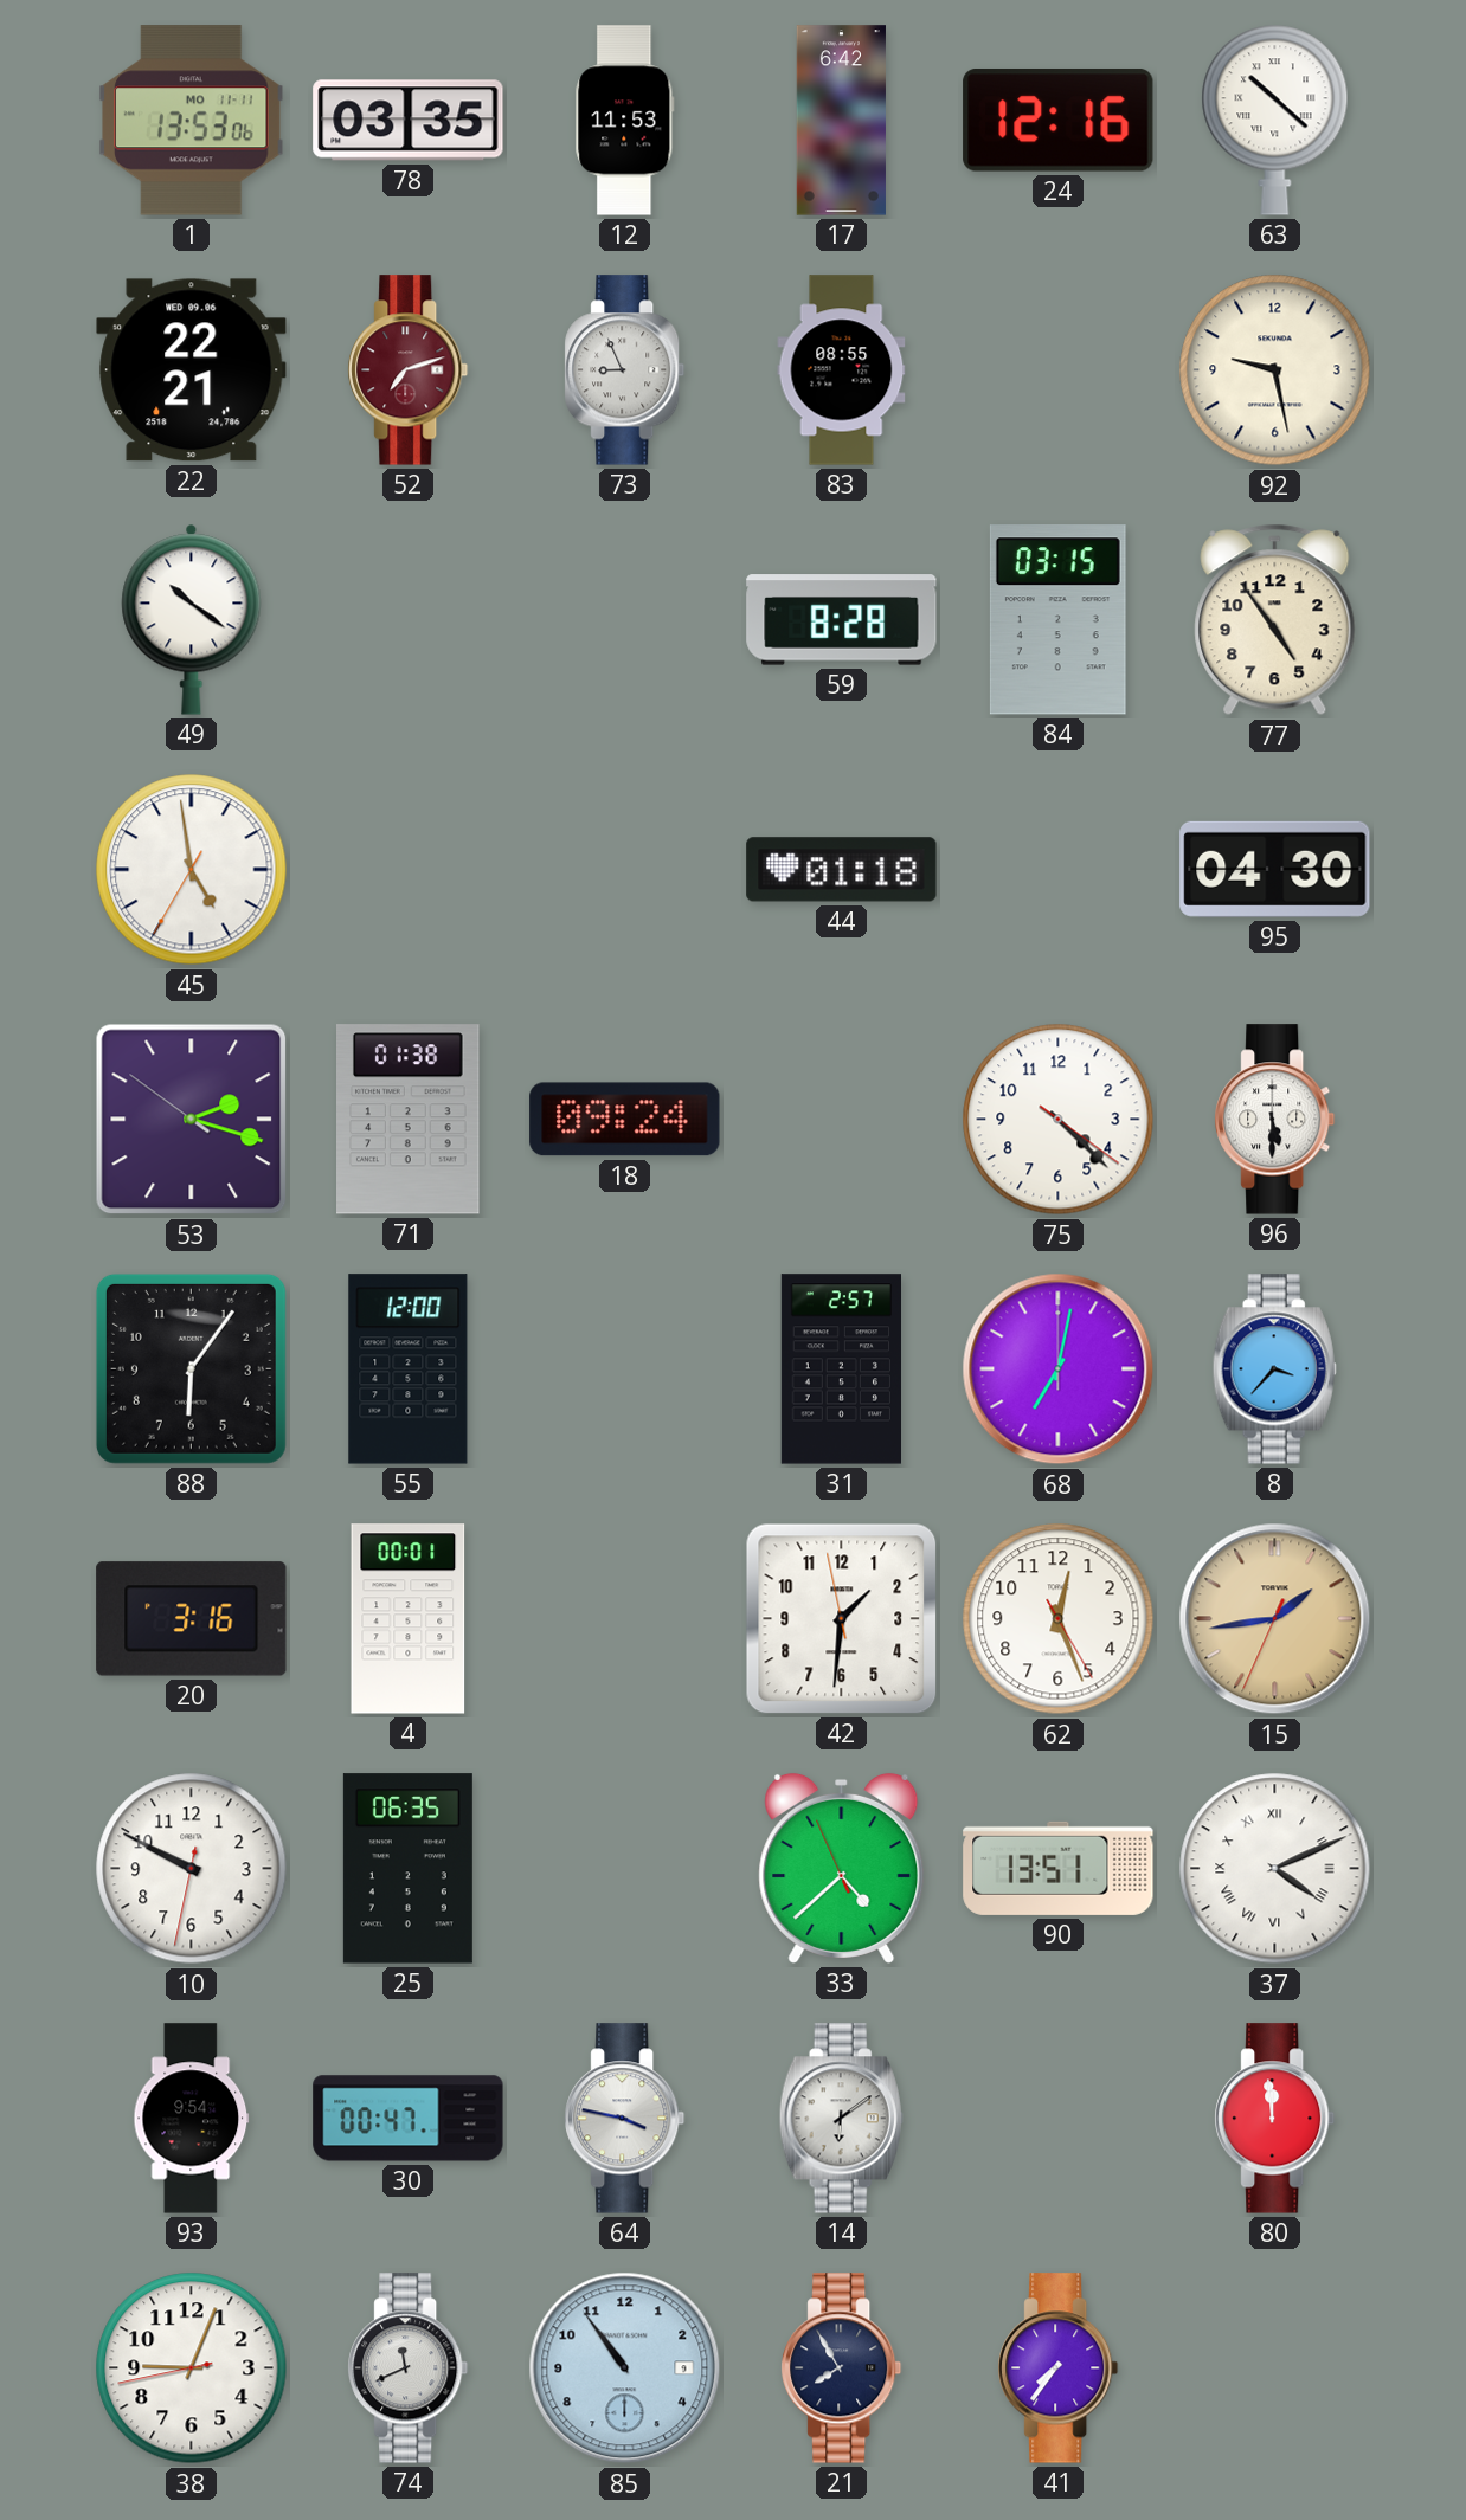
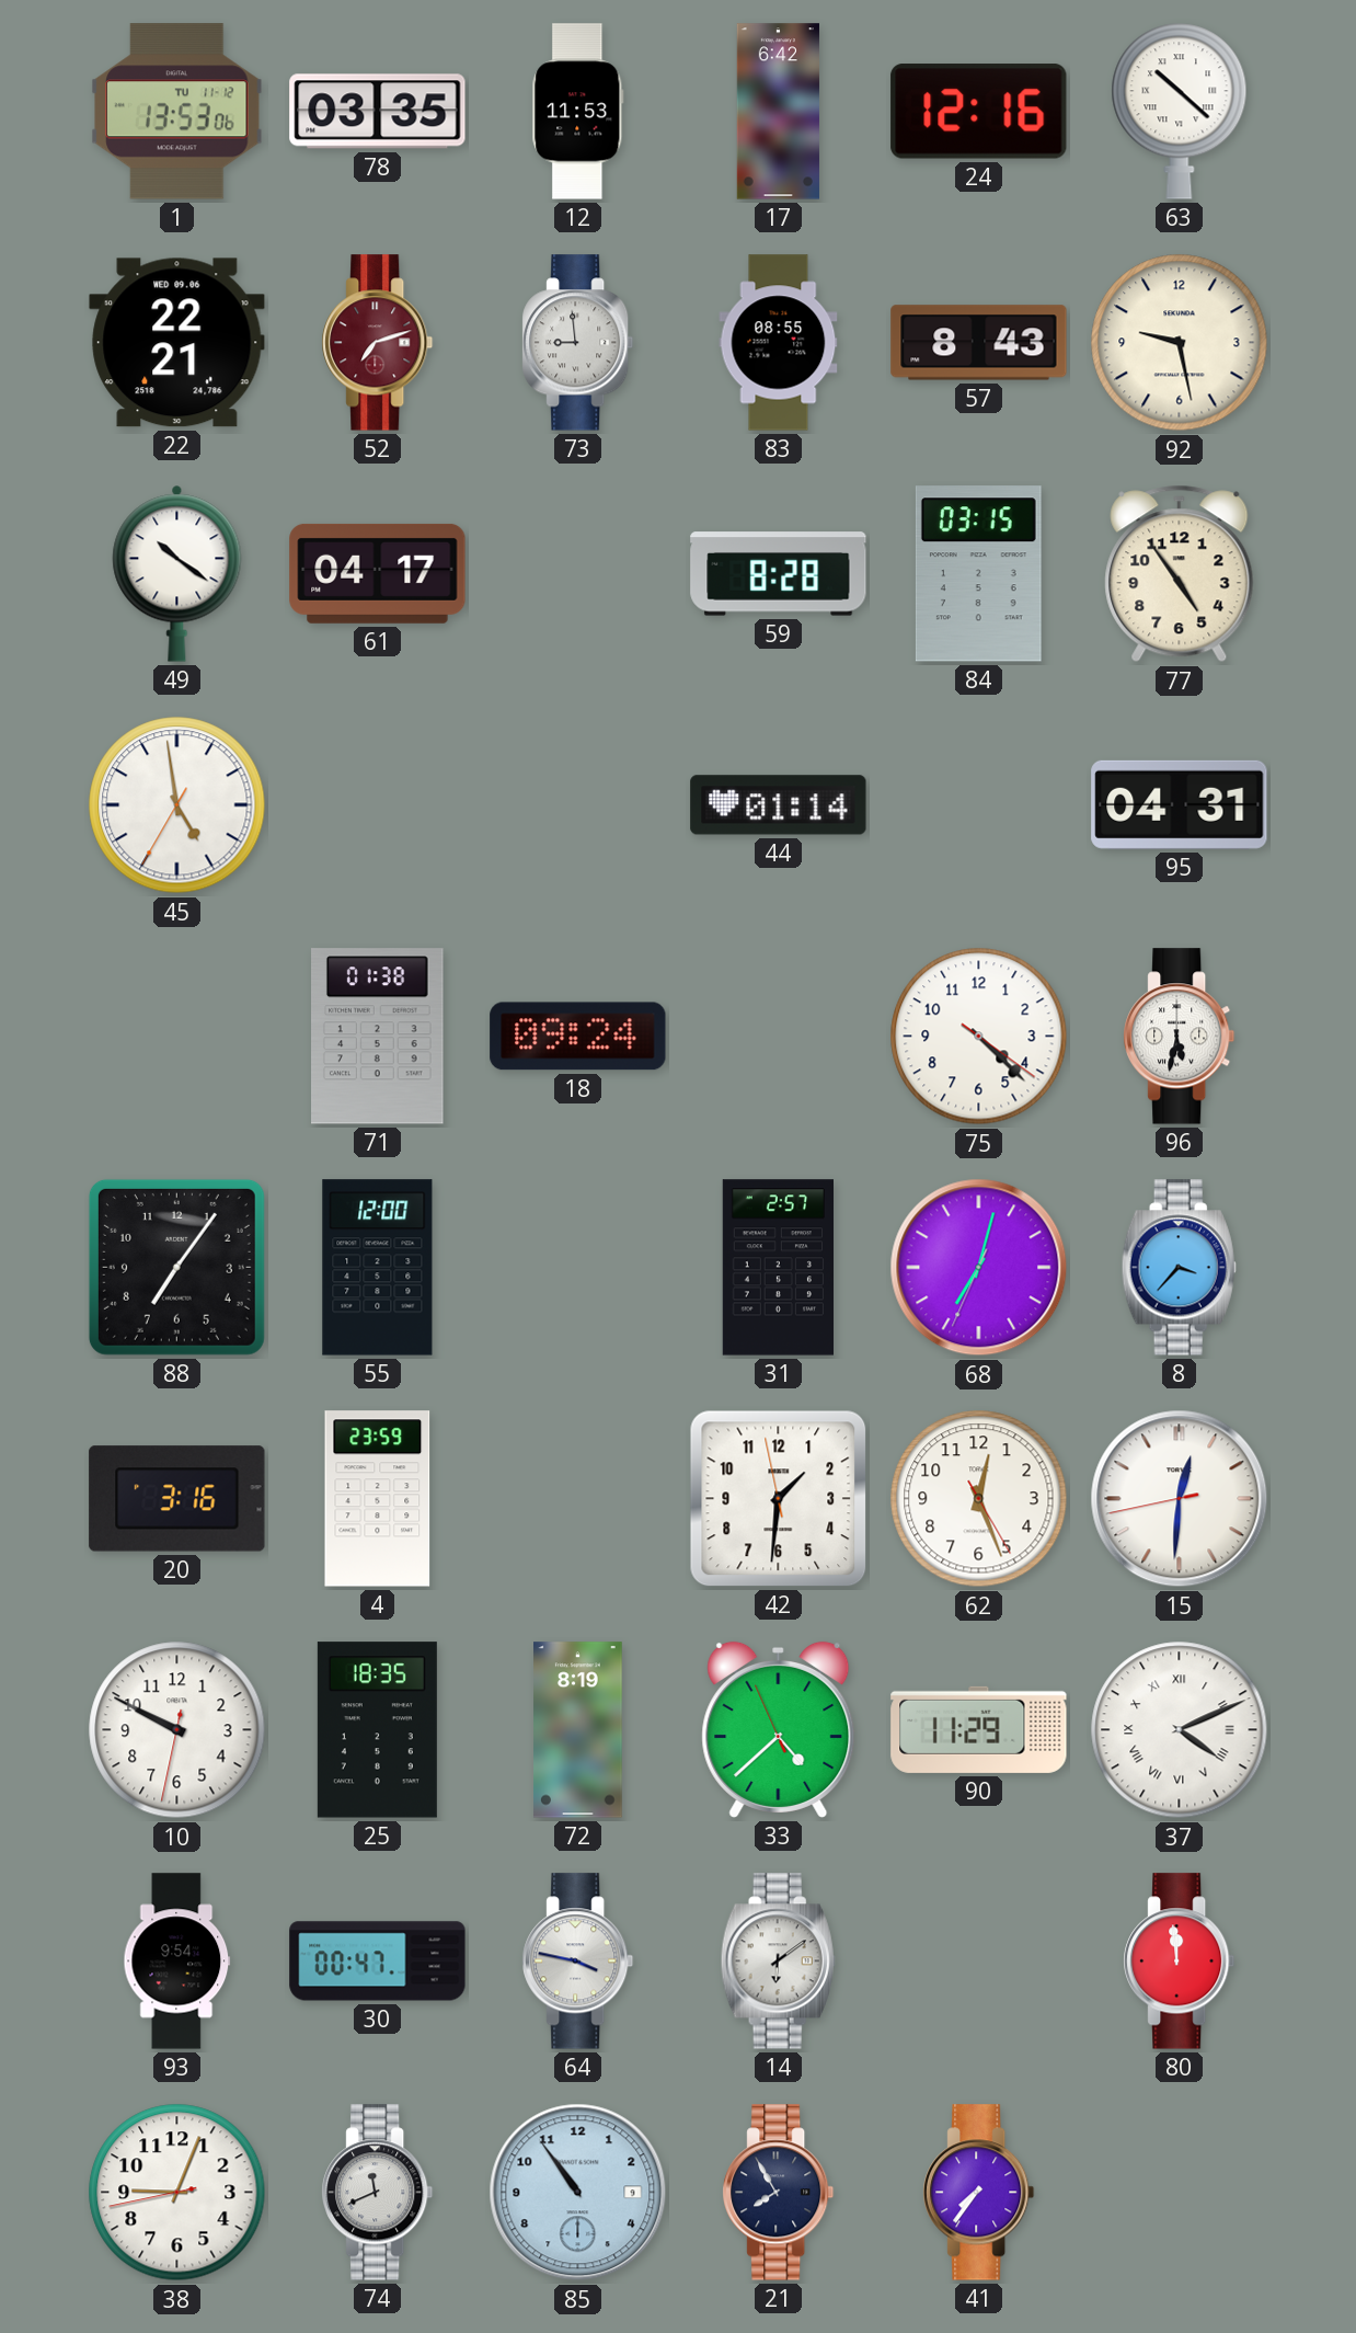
1 date: MO 11-11 -> TU 11-12
73: 8:56 -> 8:59
57: none -> 8:43
61: none -> 04:17
44: 01:18 -> 01:14
95: 04:30 -> 04:31
53: 2:17 -> none
96: 5:30 -> 5:32
88: 6:06 -> 7:06
68: 7:02:00 -> 7:02:34
4: 00:01 -> 23:59
15: 1:43 -> 12:30
15 dial: champagne -> white
25: 06:35 -> 18:35
72: none -> 8:19
90: 13:51 -> 11:29
